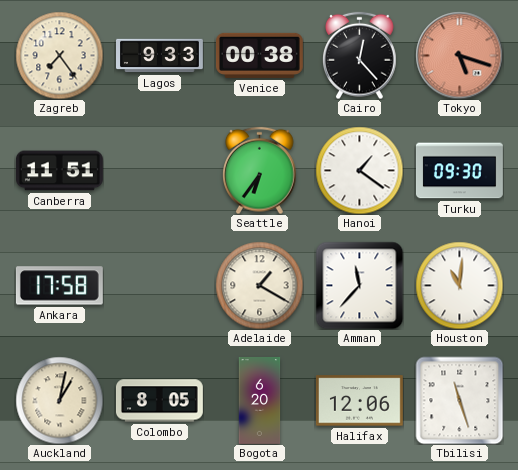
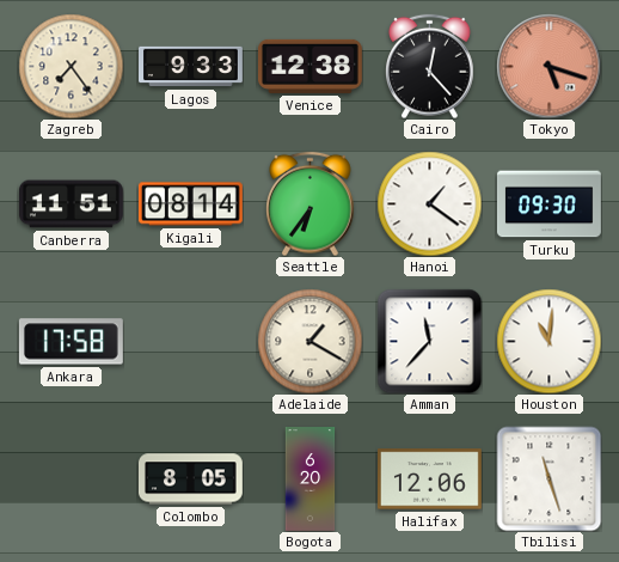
Venice: 00:38 -> 12:38
Kigali: none -> 08:14
Auckland: 1:02 -> none
